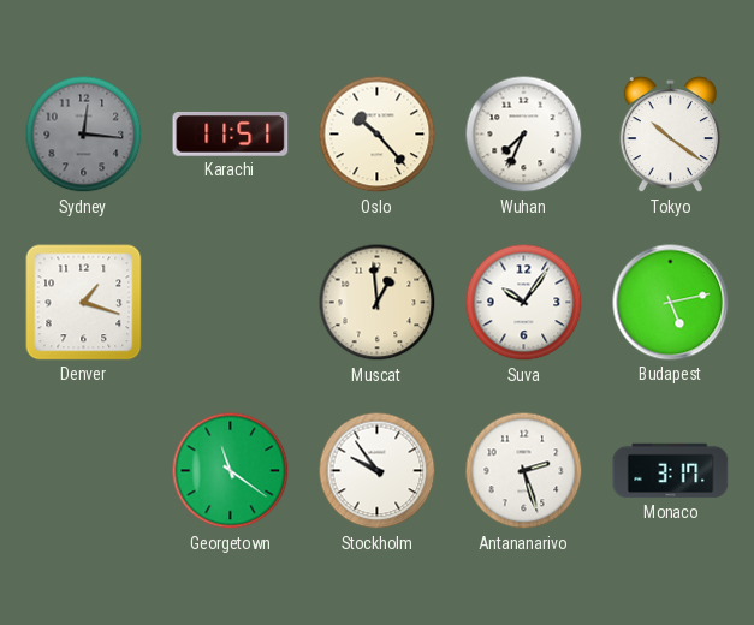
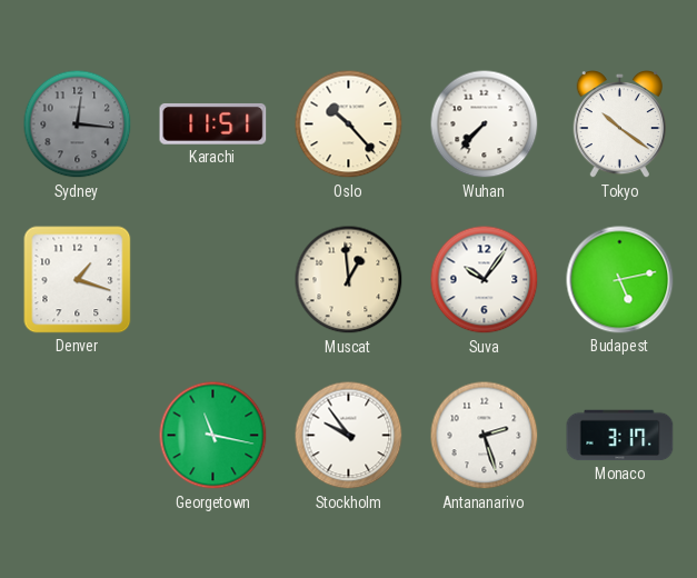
Wuhan: 7:34 -> 7:37
Georgetown: 11:21 -> 11:17
